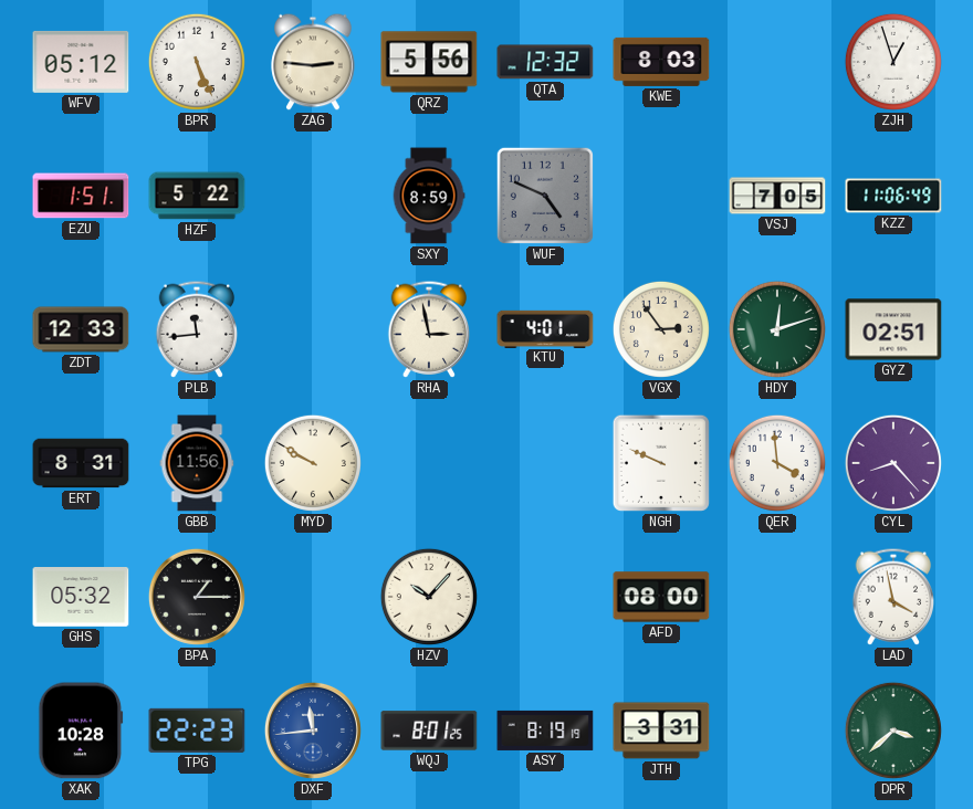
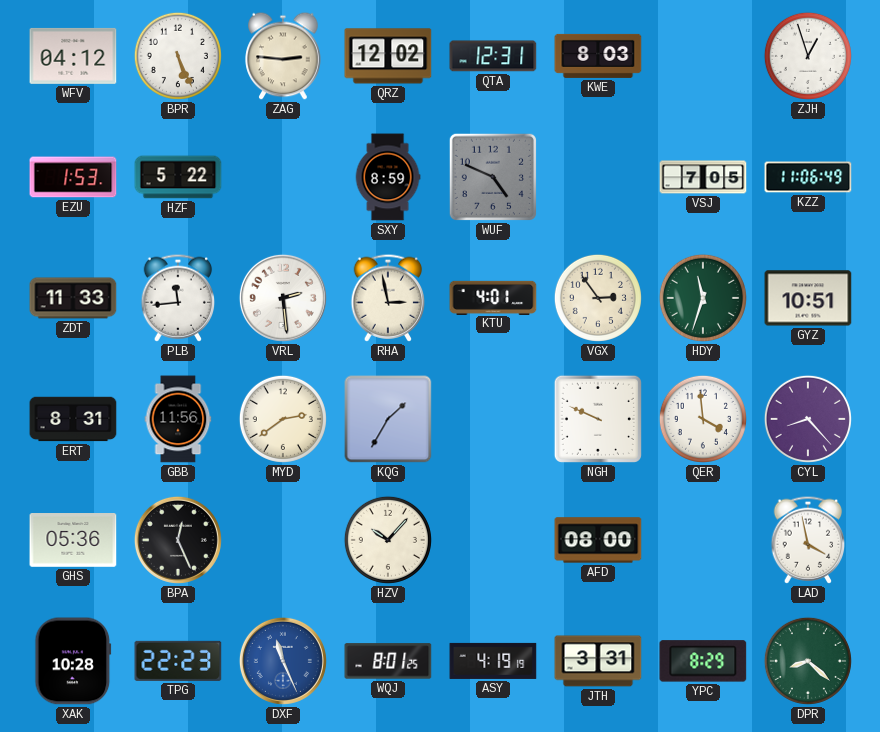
WFV: 05:12 -> 04:12
QRZ: 5:56 -> 12:02
QTA: 12:32 -> 12:31
EZU: 1:51 -> 1:53
ZDT: 12:33 -> 11:33
VRL: none -> 2:29
HDY: 12:12 -> 11:33
GYZ: 02:51 -> 10:51
MYD: 9:50 -> 2:39
KQG: none -> 1:35
GHS: 05:32 -> 05:36
BPA: 1:15 -> 12:26
DXF: 11:44 -> 11:26
ASY: 8:19 -> 4:19
YPC: none -> 8:29
DPR: 3:38 -> 8:22
